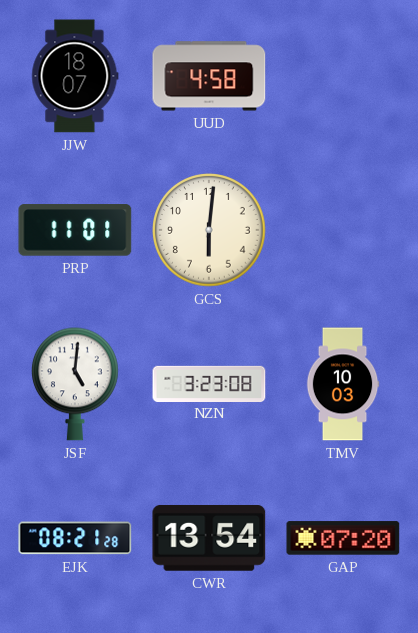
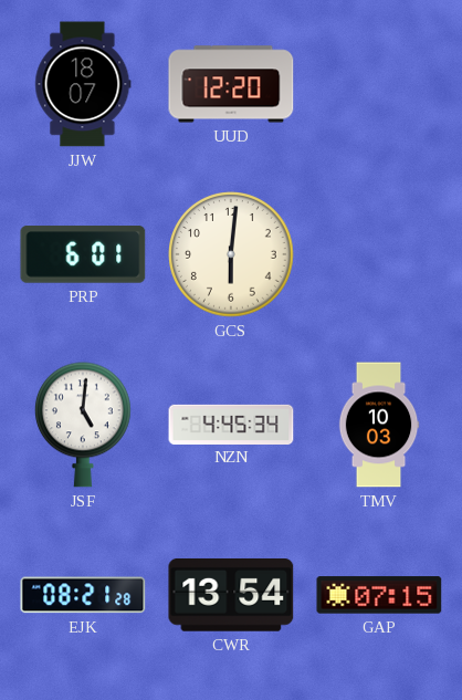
UUD: 4:58 -> 12:20
PRP: 11:01 -> 6:01
NZN: 3:23 -> 4:45
GAP: 07:20 -> 07:15
